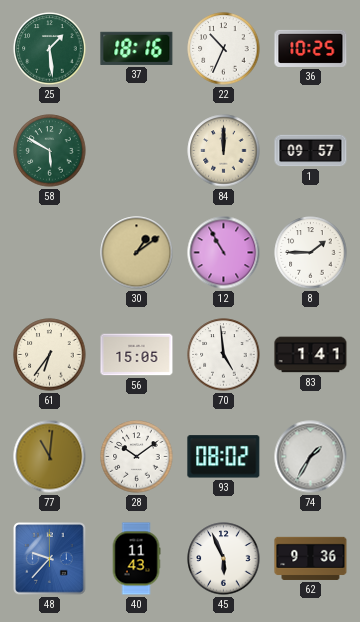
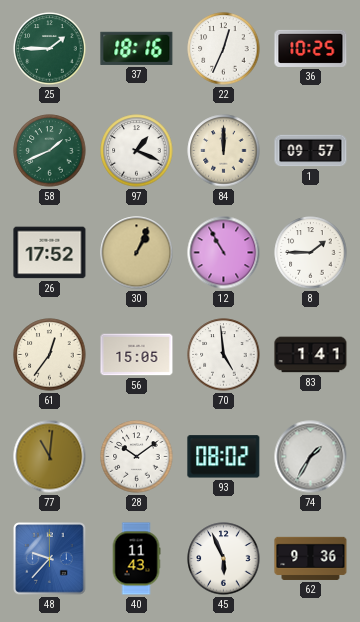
25: 1:29 -> 1:45
22: 10:34 -> 12:34
58: 5:50 -> 1:41
97: none -> 1:19
26: none -> 17:52
30: 1:09 -> 1:04
61: 6:36 -> 12:36
